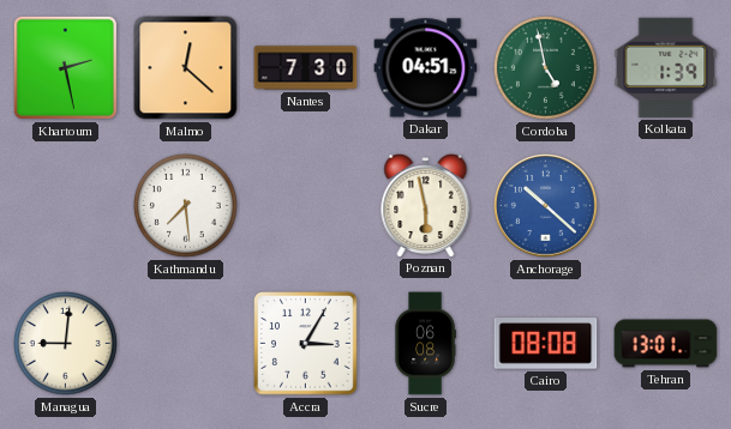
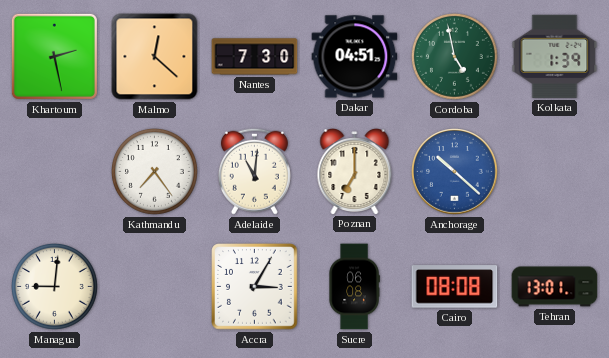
Kathmandu: 7:29 -> 7:24
Adelaide: none -> 11:01
Poznan: 5:58 -> 7:00
